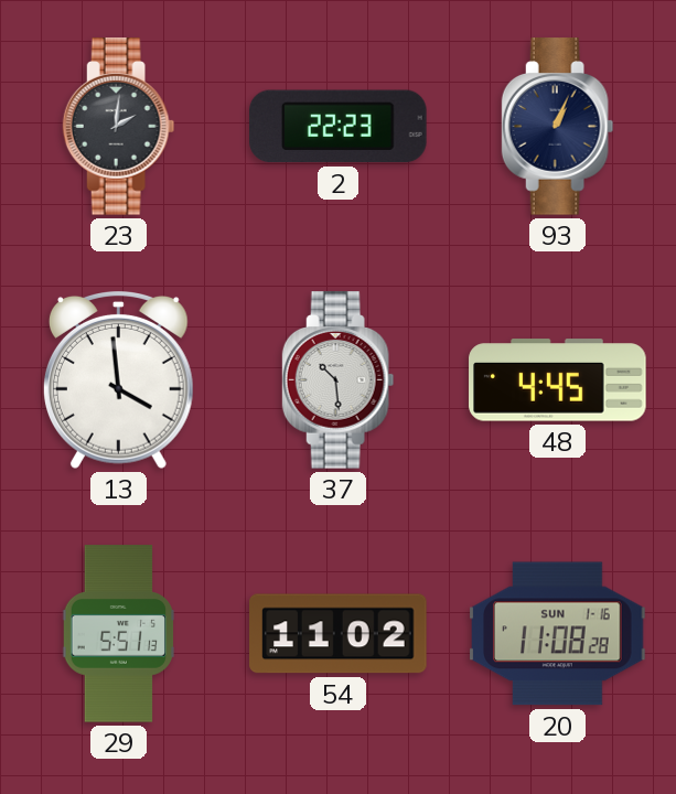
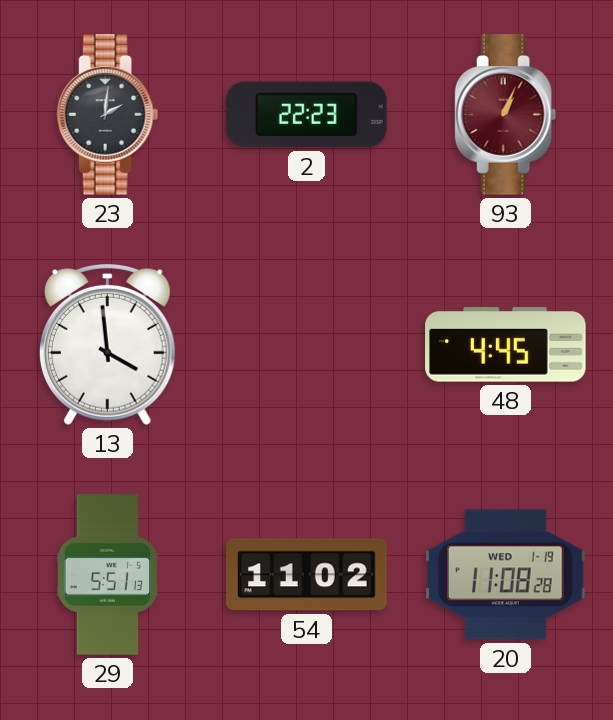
93 dial: navy -> burgundy
37: 10:29 -> none
20 date: SUN 1-16 -> WED 1-19
